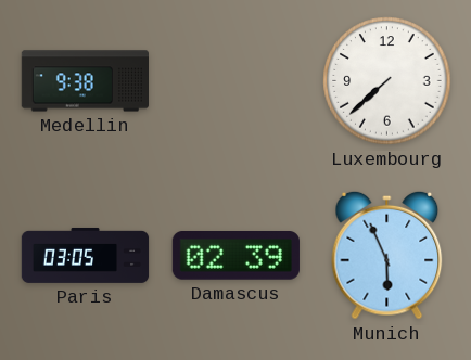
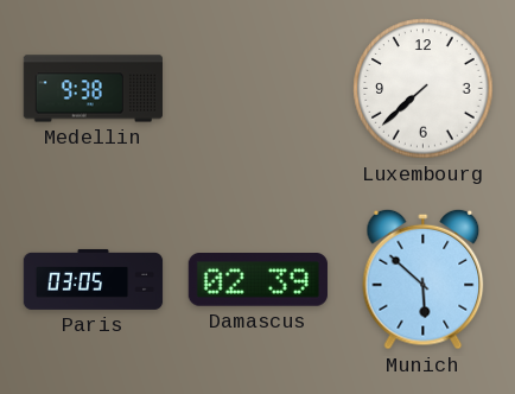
Munich: 5:56 -> 5:52
